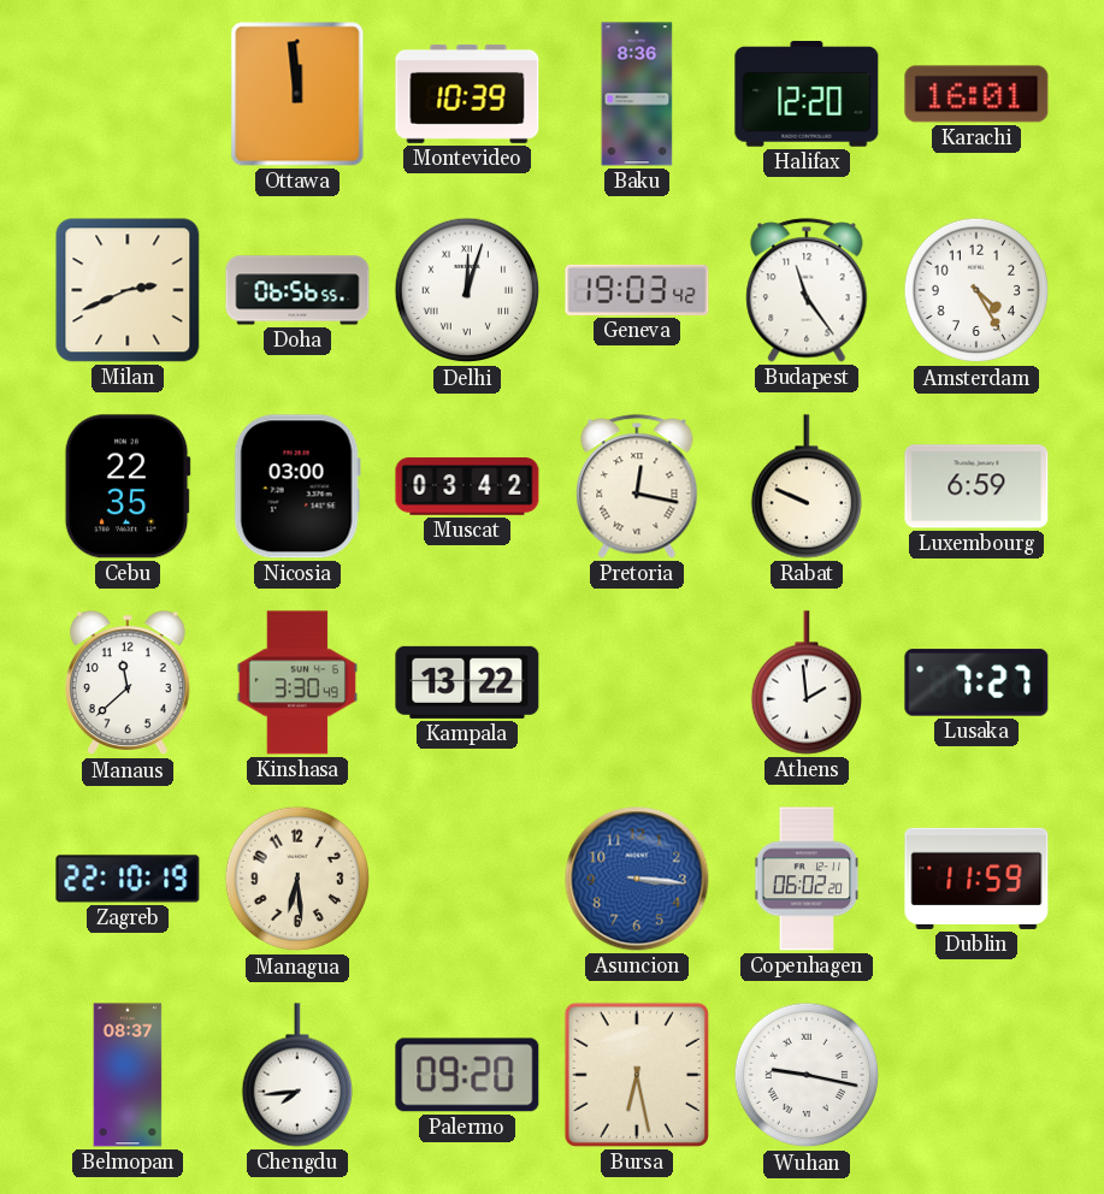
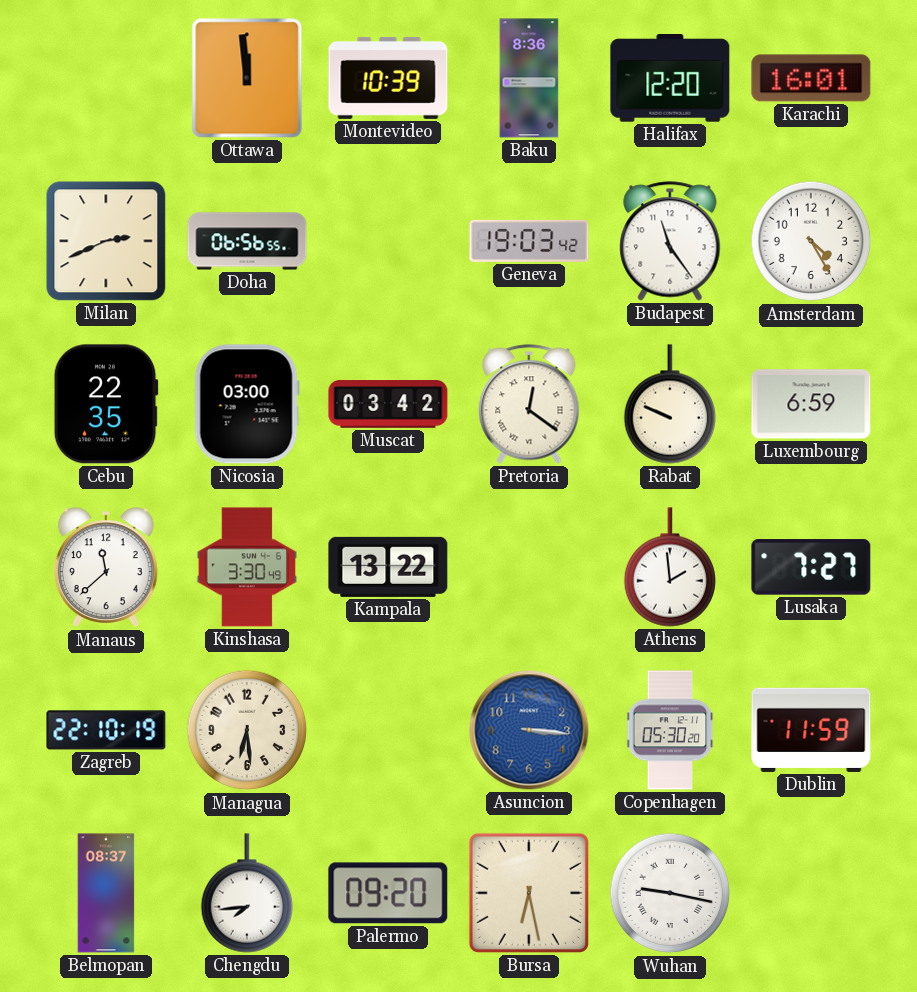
Delhi: 12:03 -> none
Pretoria: 12:17 -> 12:21
Copenhagen: 06:02 -> 05:30
